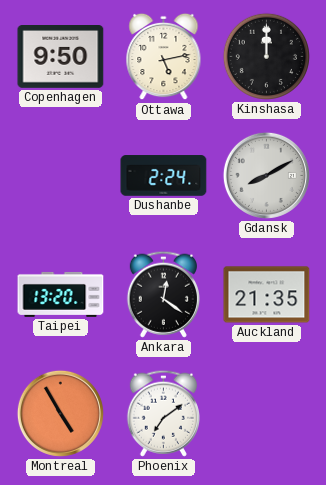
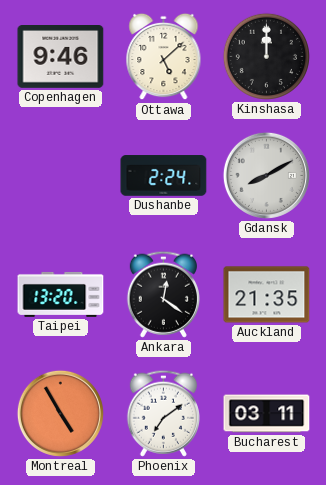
Copenhagen: 9:50 -> 9:46
Ottawa: 5:13 -> 5:08
Bucharest: none -> 03:11
